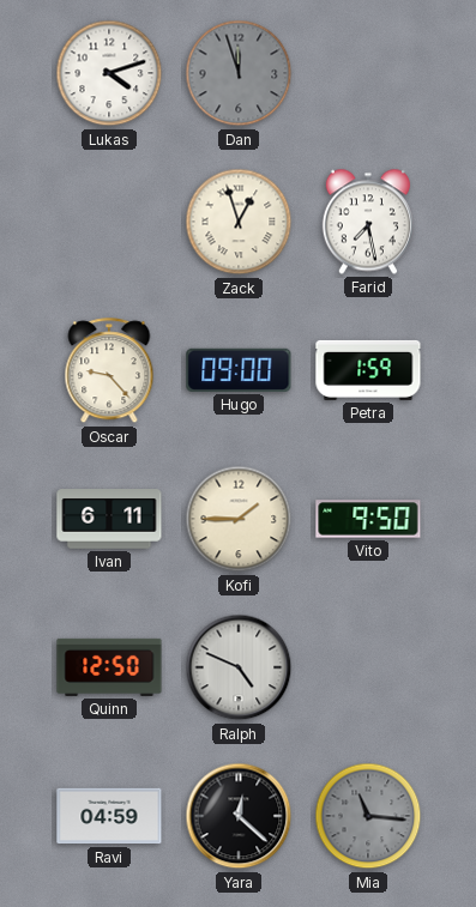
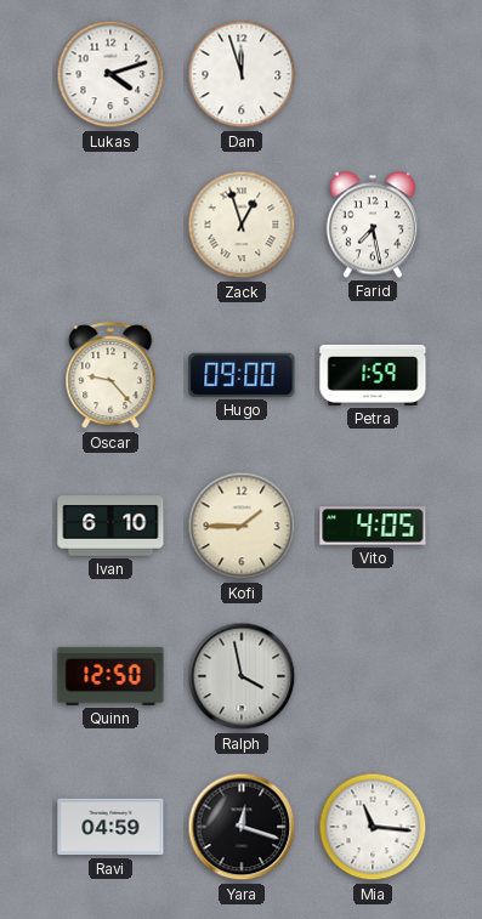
Dan dial: grey -> white
Ivan: 6:11 -> 6:10
Vito: 9:50 -> 4:05
Ralph: 4:49 -> 3:58
Yara: 12:22 -> 12:18
Mia dial: grey -> white
